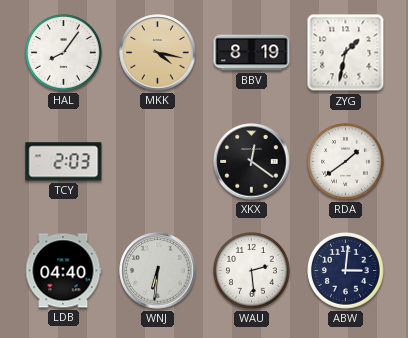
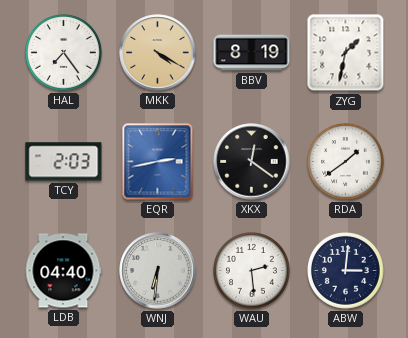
HAL: 8:06 -> 7:24
MKK: 4:17 -> 4:20
EQR: none -> 2:43
